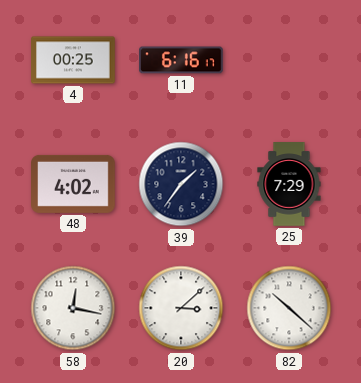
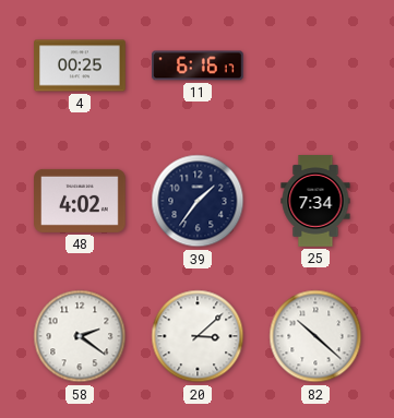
25: 7:29 -> 7:34
58: 12:17 -> 2:21
